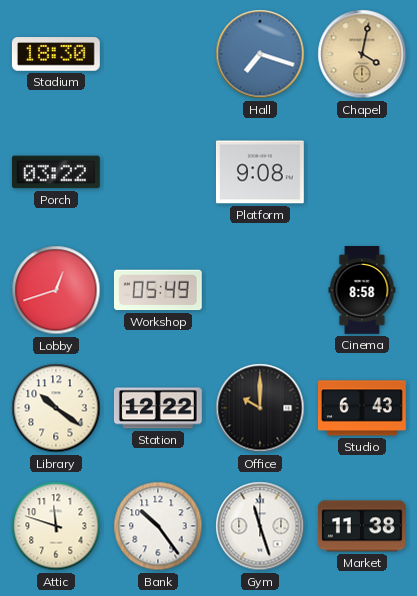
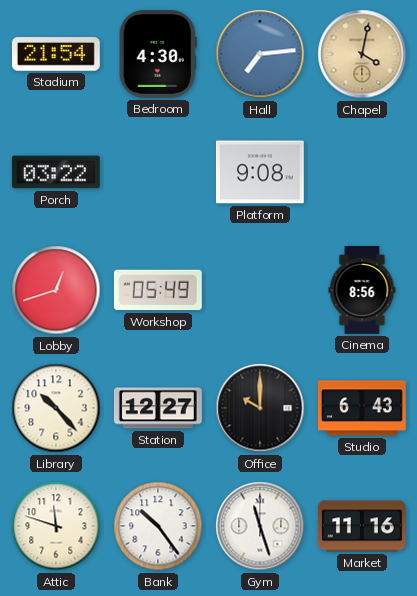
Stadium: 18:30 -> 21:54
Bedroom: none -> 4:30
Hall: 7:18 -> 7:14
Cinema: 8:58 -> 8:56
Library: 10:21 -> 10:23
Station: 12:22 -> 12:27
Market: 11:38 -> 11:16
